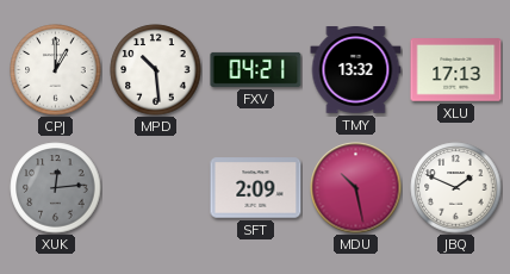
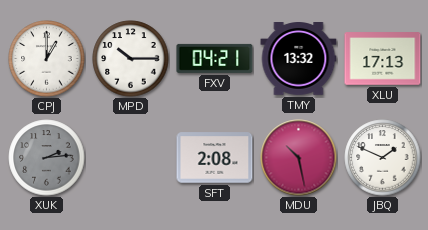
MPD: 10:29 -> 10:15
XUK: 12:14 -> 2:14
SFT: 2:09 -> 2:08
